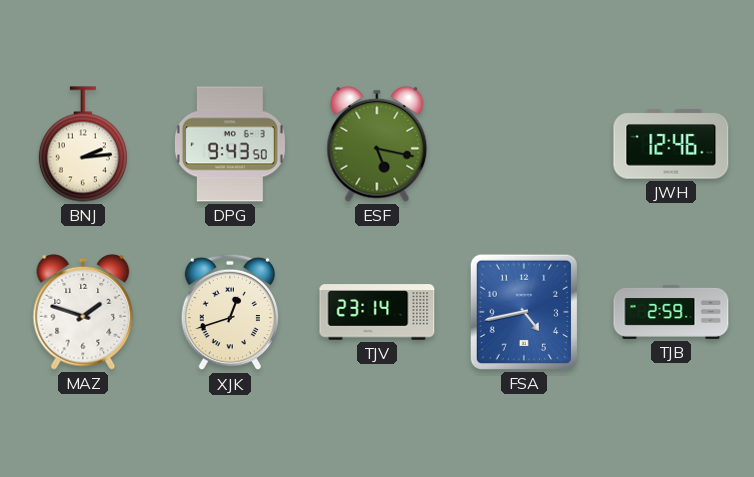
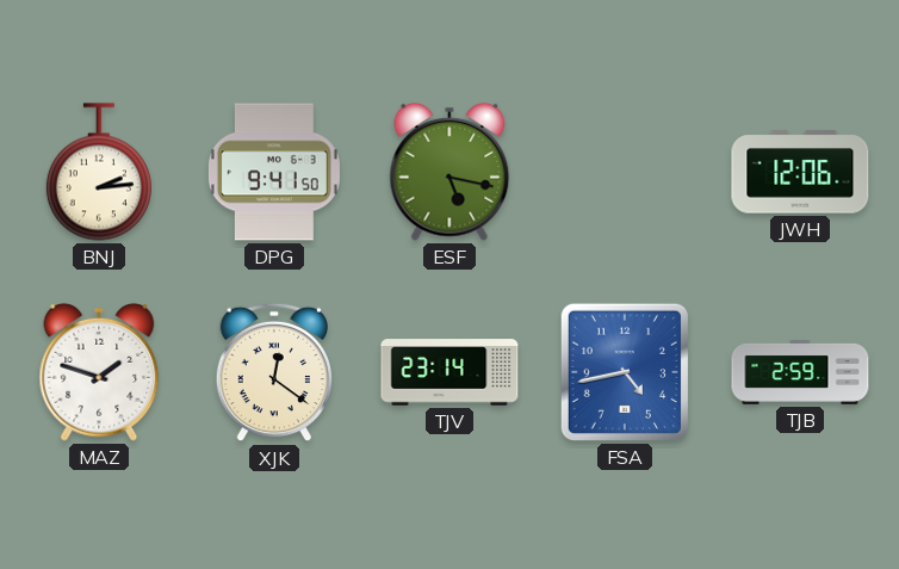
DPG: 9:43 -> 9:41
JWH: 12:46 -> 12:06
XJK: 12:42 -> 12:21
